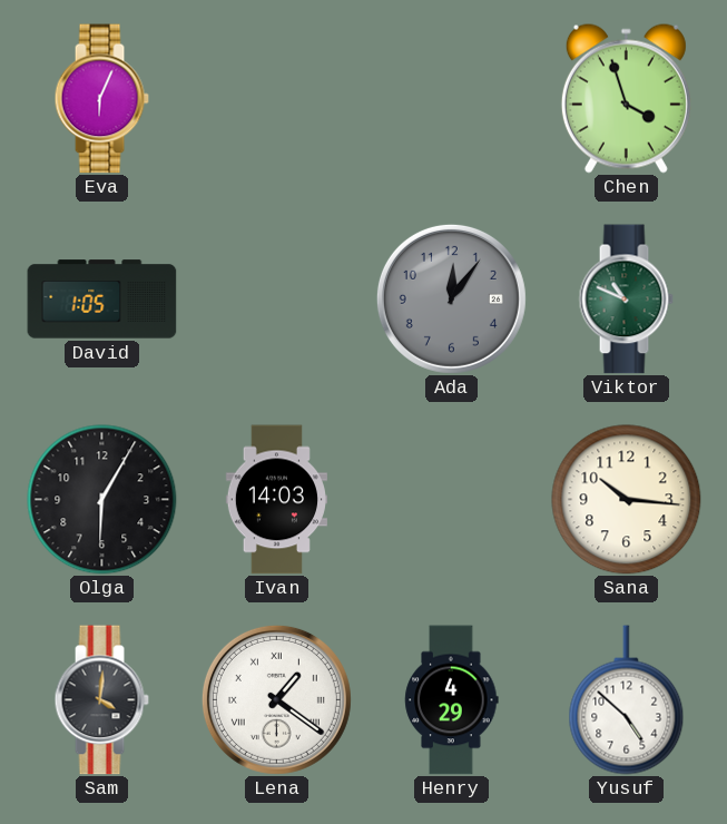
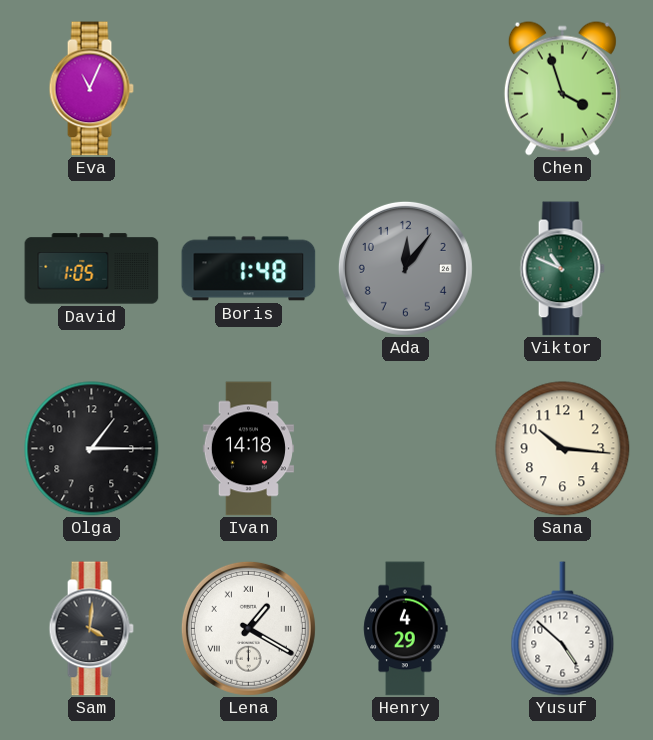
Eva: 6:04 -> 11:04
Boris: none -> 1:48
Olga: 6:05 -> 1:15
Ivan: 14:03 -> 14:18
Lena: 1:21 -> 1:20
